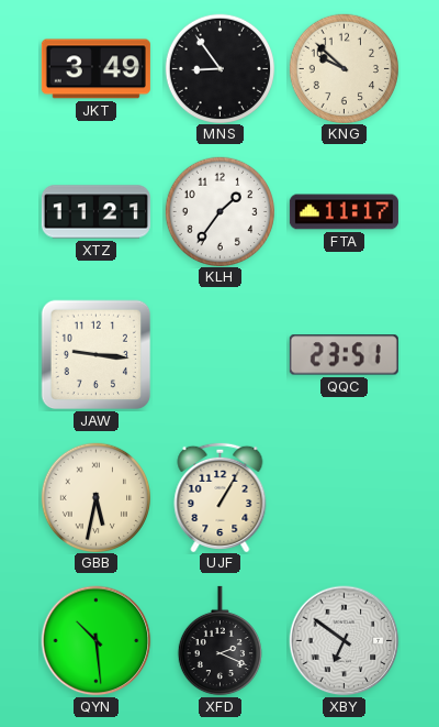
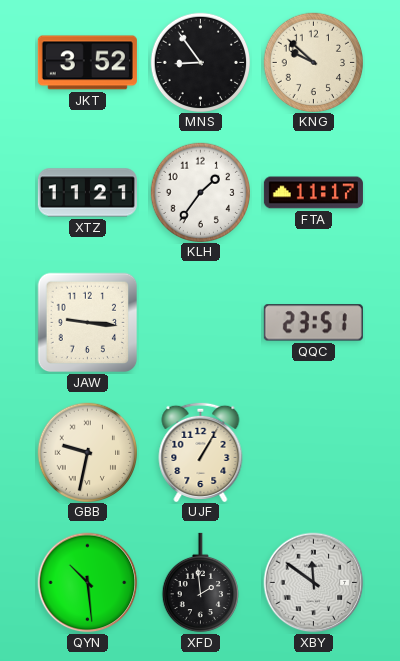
JKT: 3:49 -> 3:52
GBB: 5:32 -> 9:32
XFD: 2:19 -> 1:59
XBY: 6:51 -> 11:51
